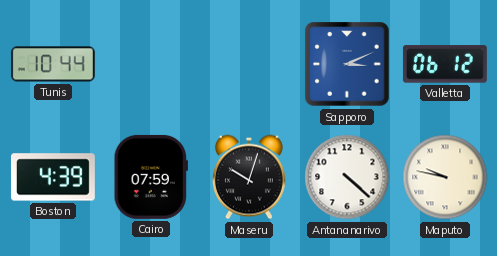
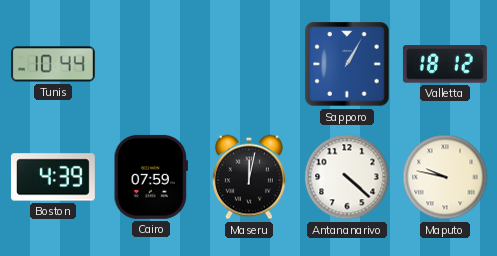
Sapporo: 3:11 -> 1:05
Valletta: 06:12 -> 18:12
Maseru: 10:03 -> 12:02
